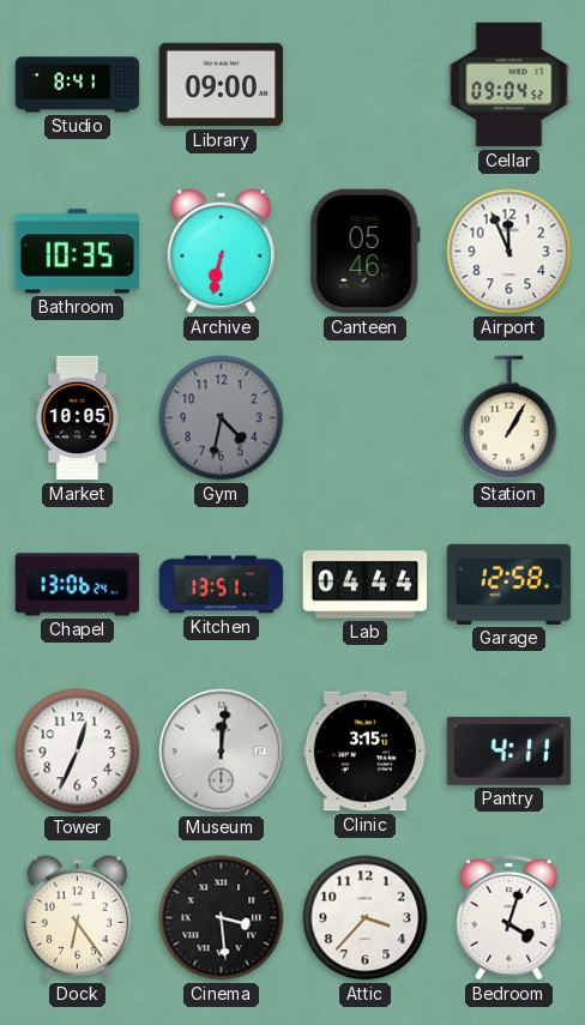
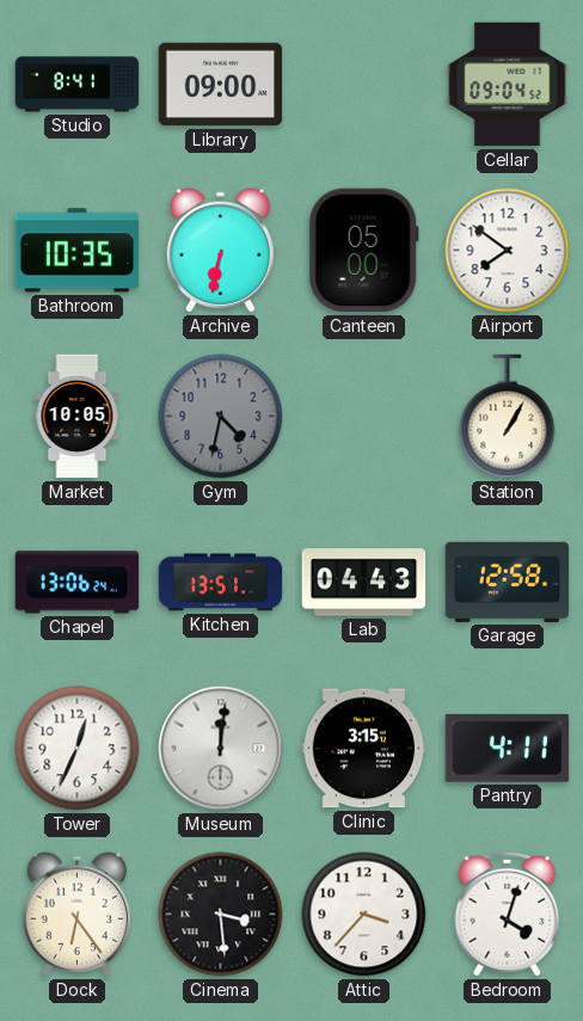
Canteen: 05:46 -> 05:00
Airport: 11:56 -> 7:51
Lab: 04:44 -> 04:43
